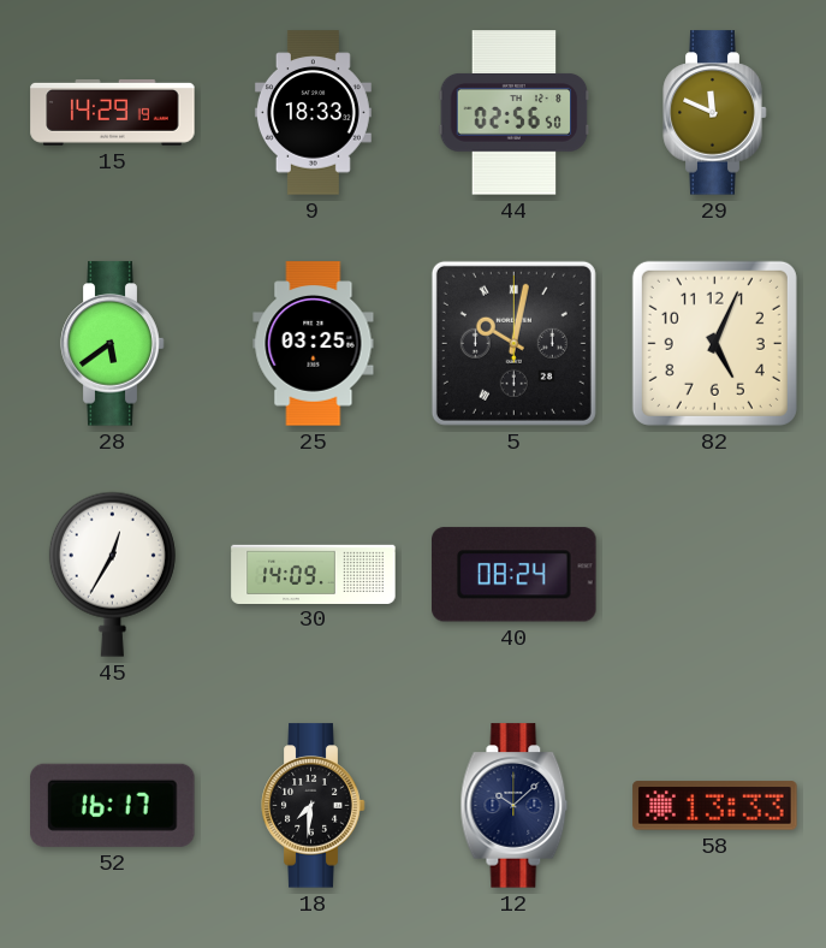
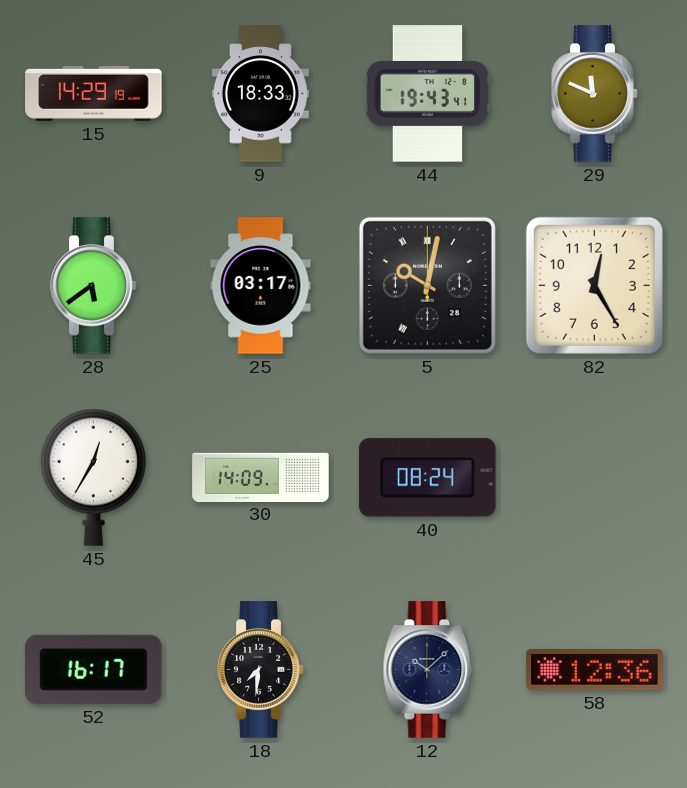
44: 02:56 -> 19:43
25: 03:25 -> 03:17
82: 5:04 -> 12:25
58: 13:33 -> 12:36
